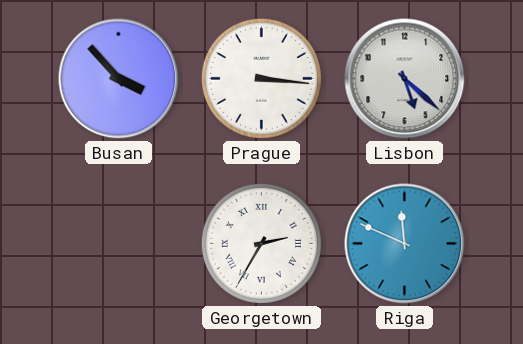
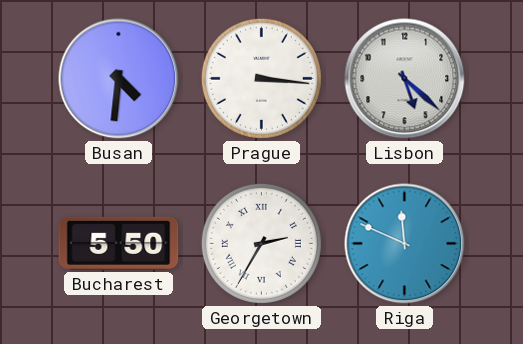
Busan: 3:53 -> 4:31
Bucharest: none -> 5:50
